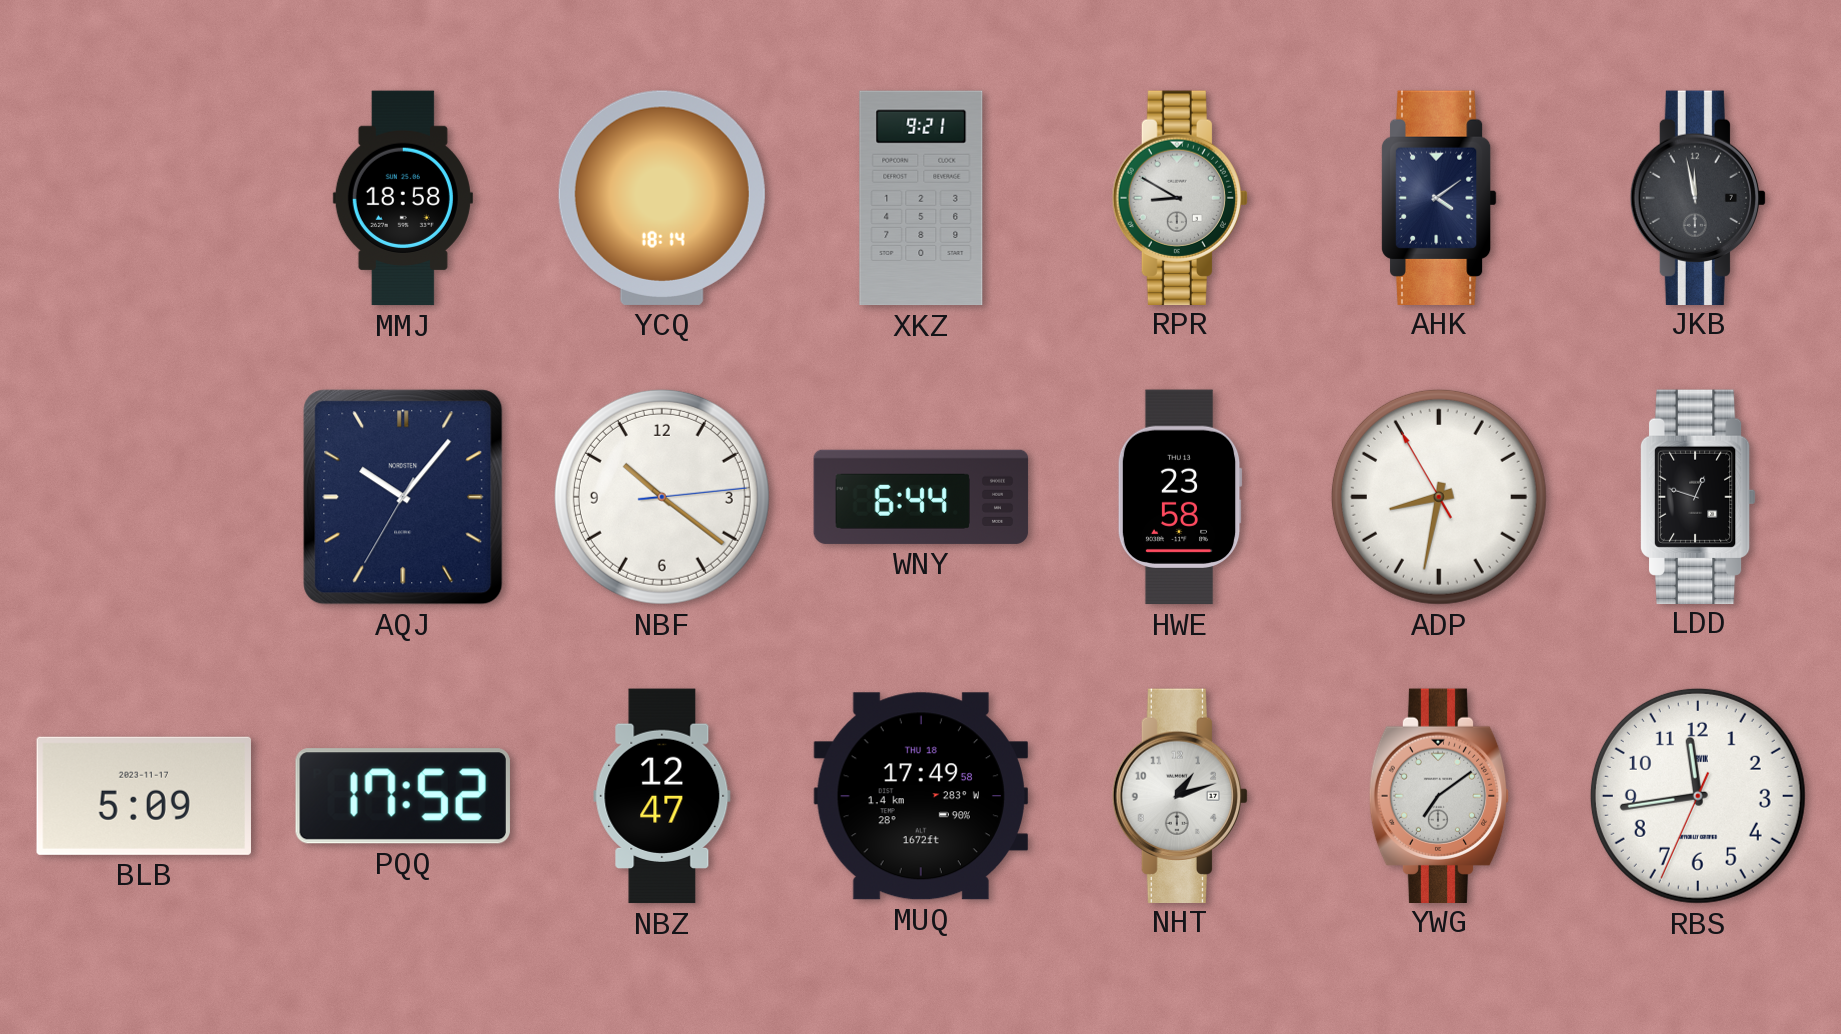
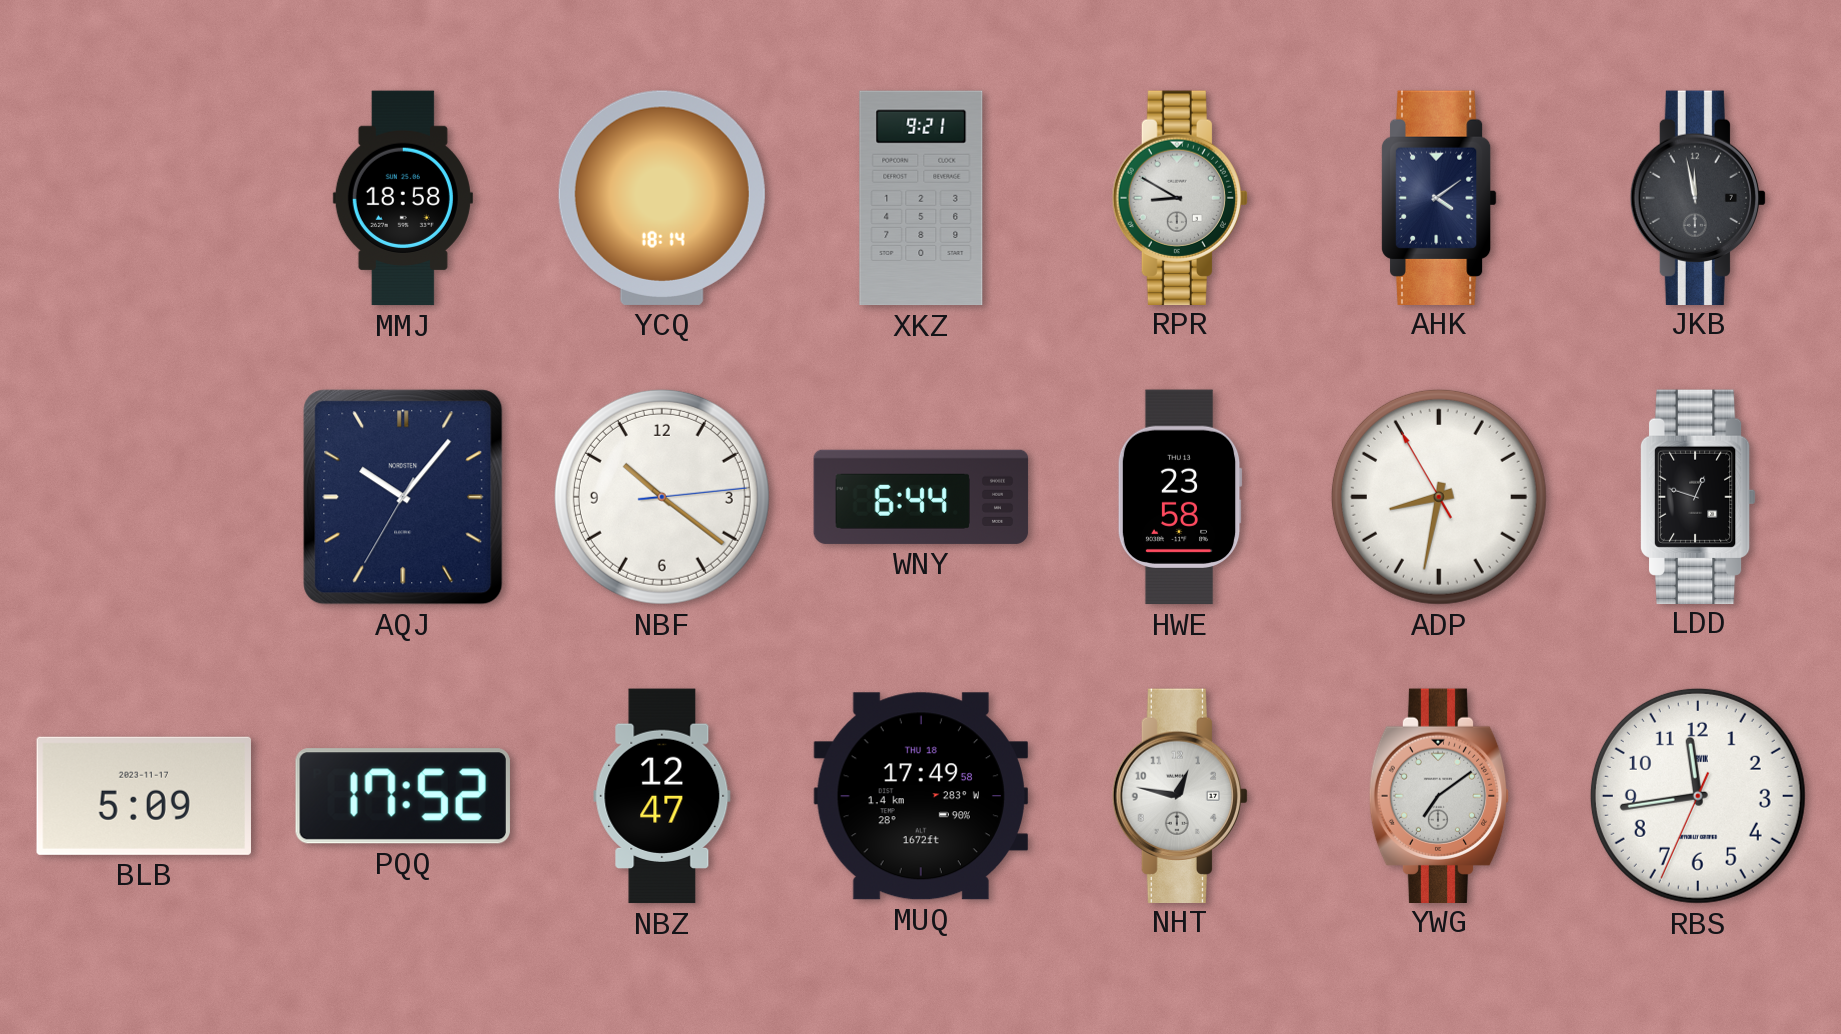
NHT: 1:12 -> 12:47
